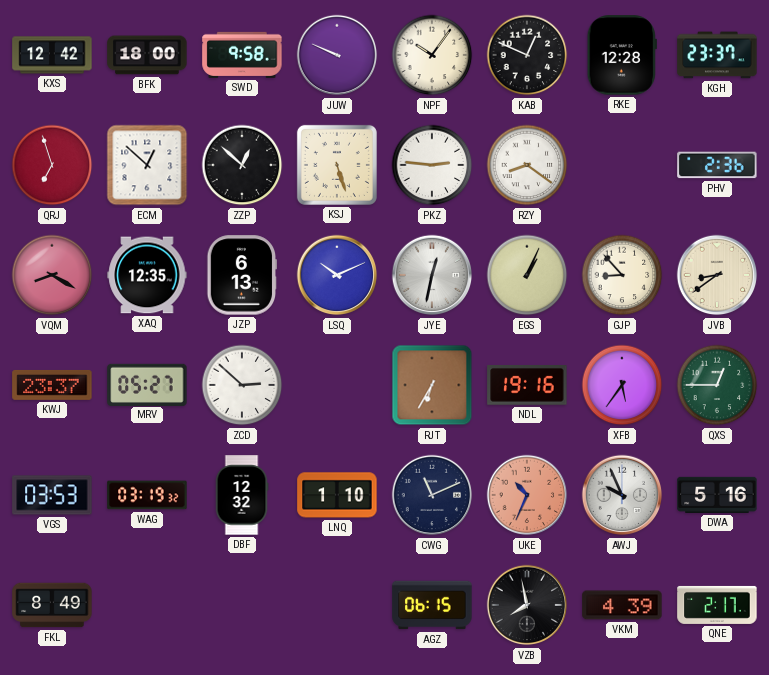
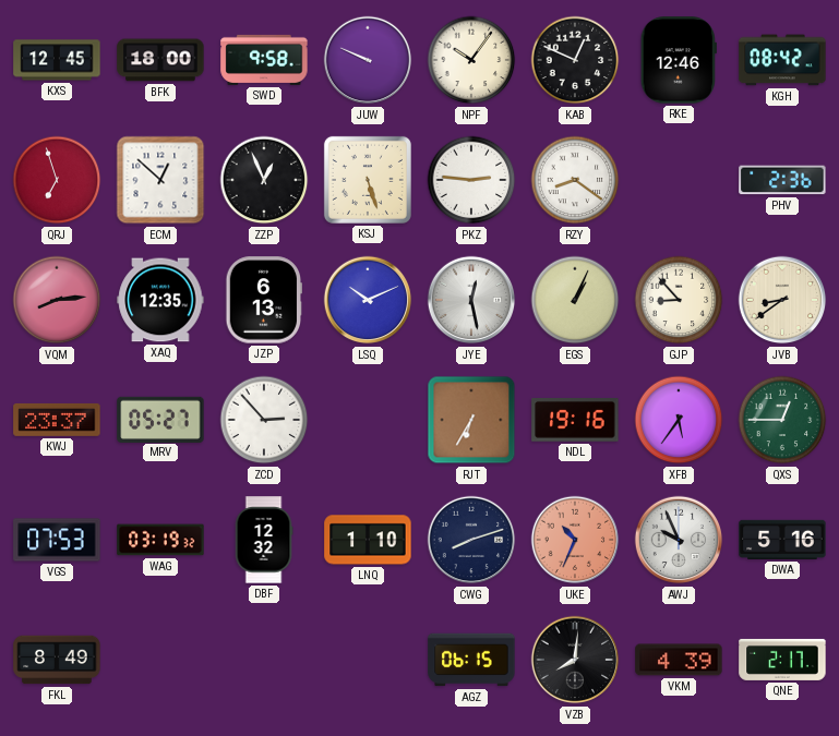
KXS: 12:42 -> 12:45
RKE: 12:28 -> 12:46
KGH: 23:37 -> 08:42
ZZP: 12:52 -> 12:56
VQM: 8:20 -> 8:14
JYE: 12:32 -> 12:28
ZCD: 2:52 -> 2:53
VGS: 03:53 -> 07:53
CWG: 11:11 -> 8:12
VZB: 7:58 -> 8:01
